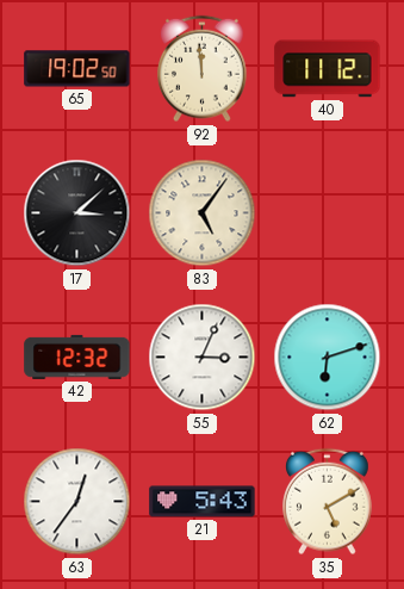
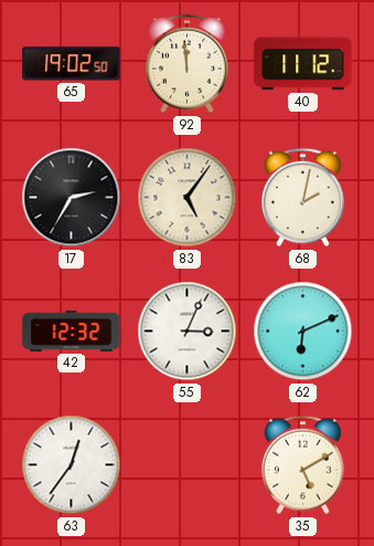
17: 3:08 -> 2:35
68: none -> 2:02
62: 6:12 -> 6:11
21: 5:43 -> none
